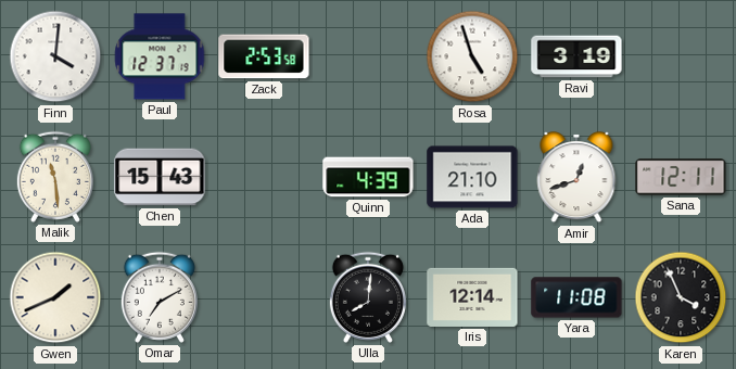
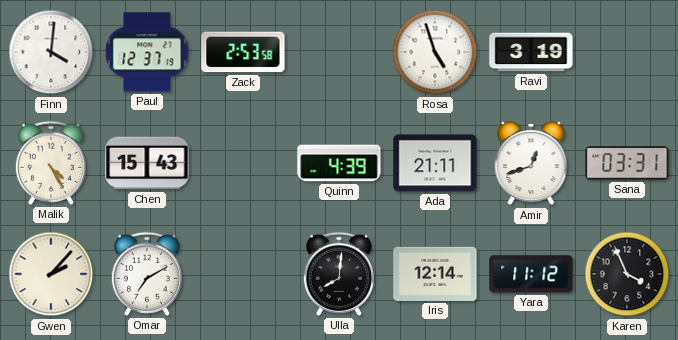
Malik: 11:29 -> 4:25
Ada: 21:10 -> 21:11
Sana: 12:11 -> 03:31
Gwen: 1:41 -> 2:07
Yara: 11:08 -> 11:12
